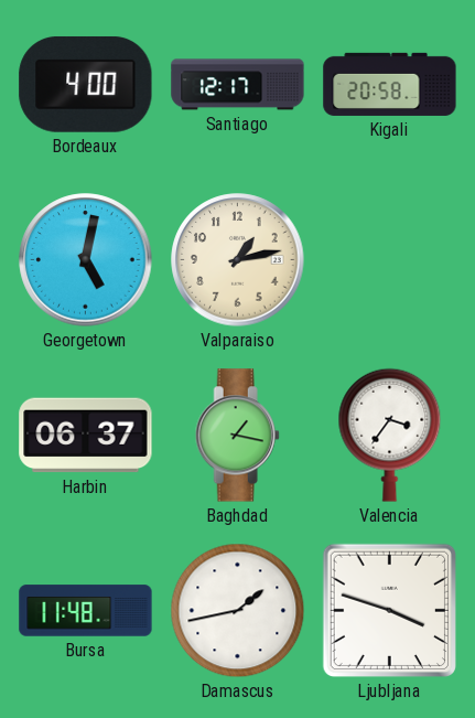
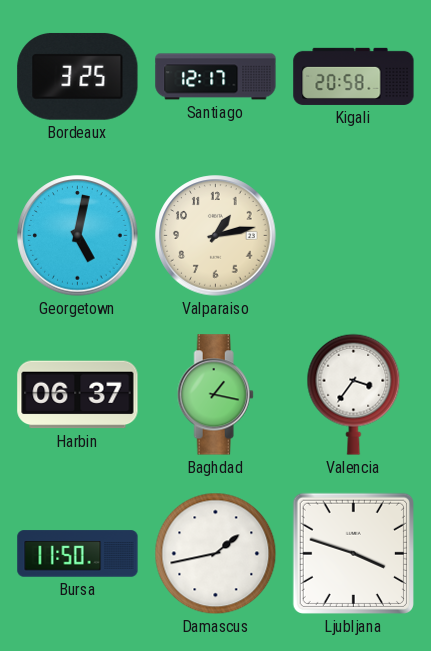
Bordeaux: 4:00 -> 3:25
Bursa: 11:48 -> 11:50
